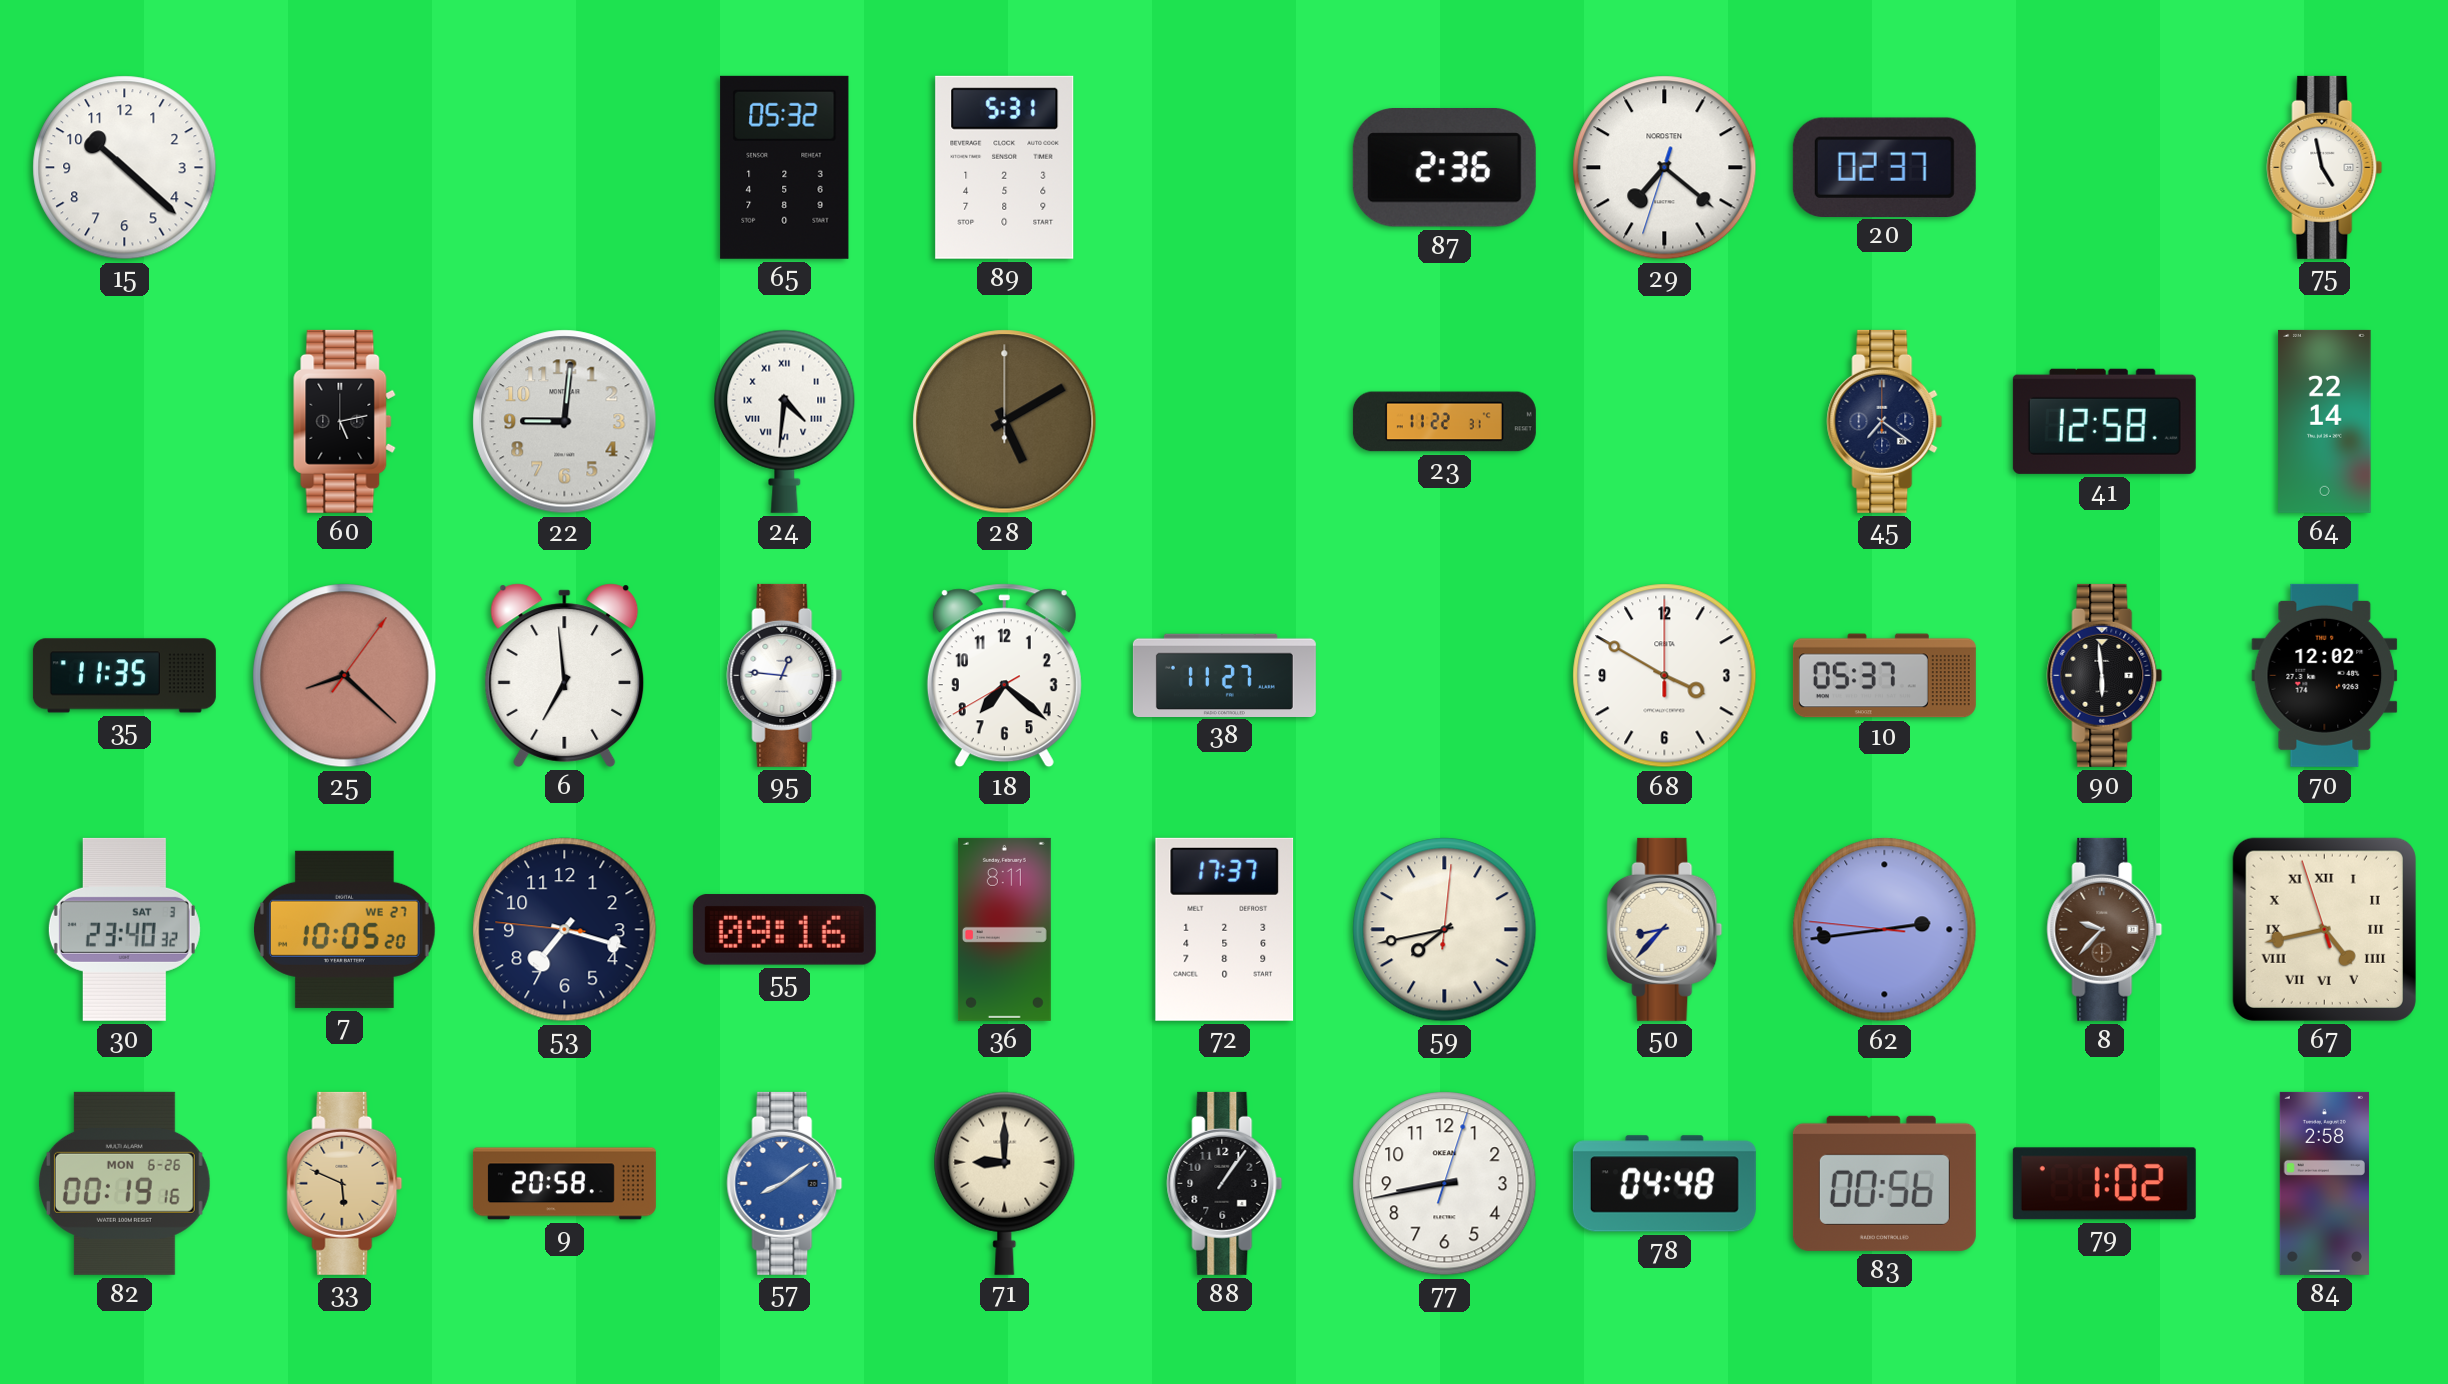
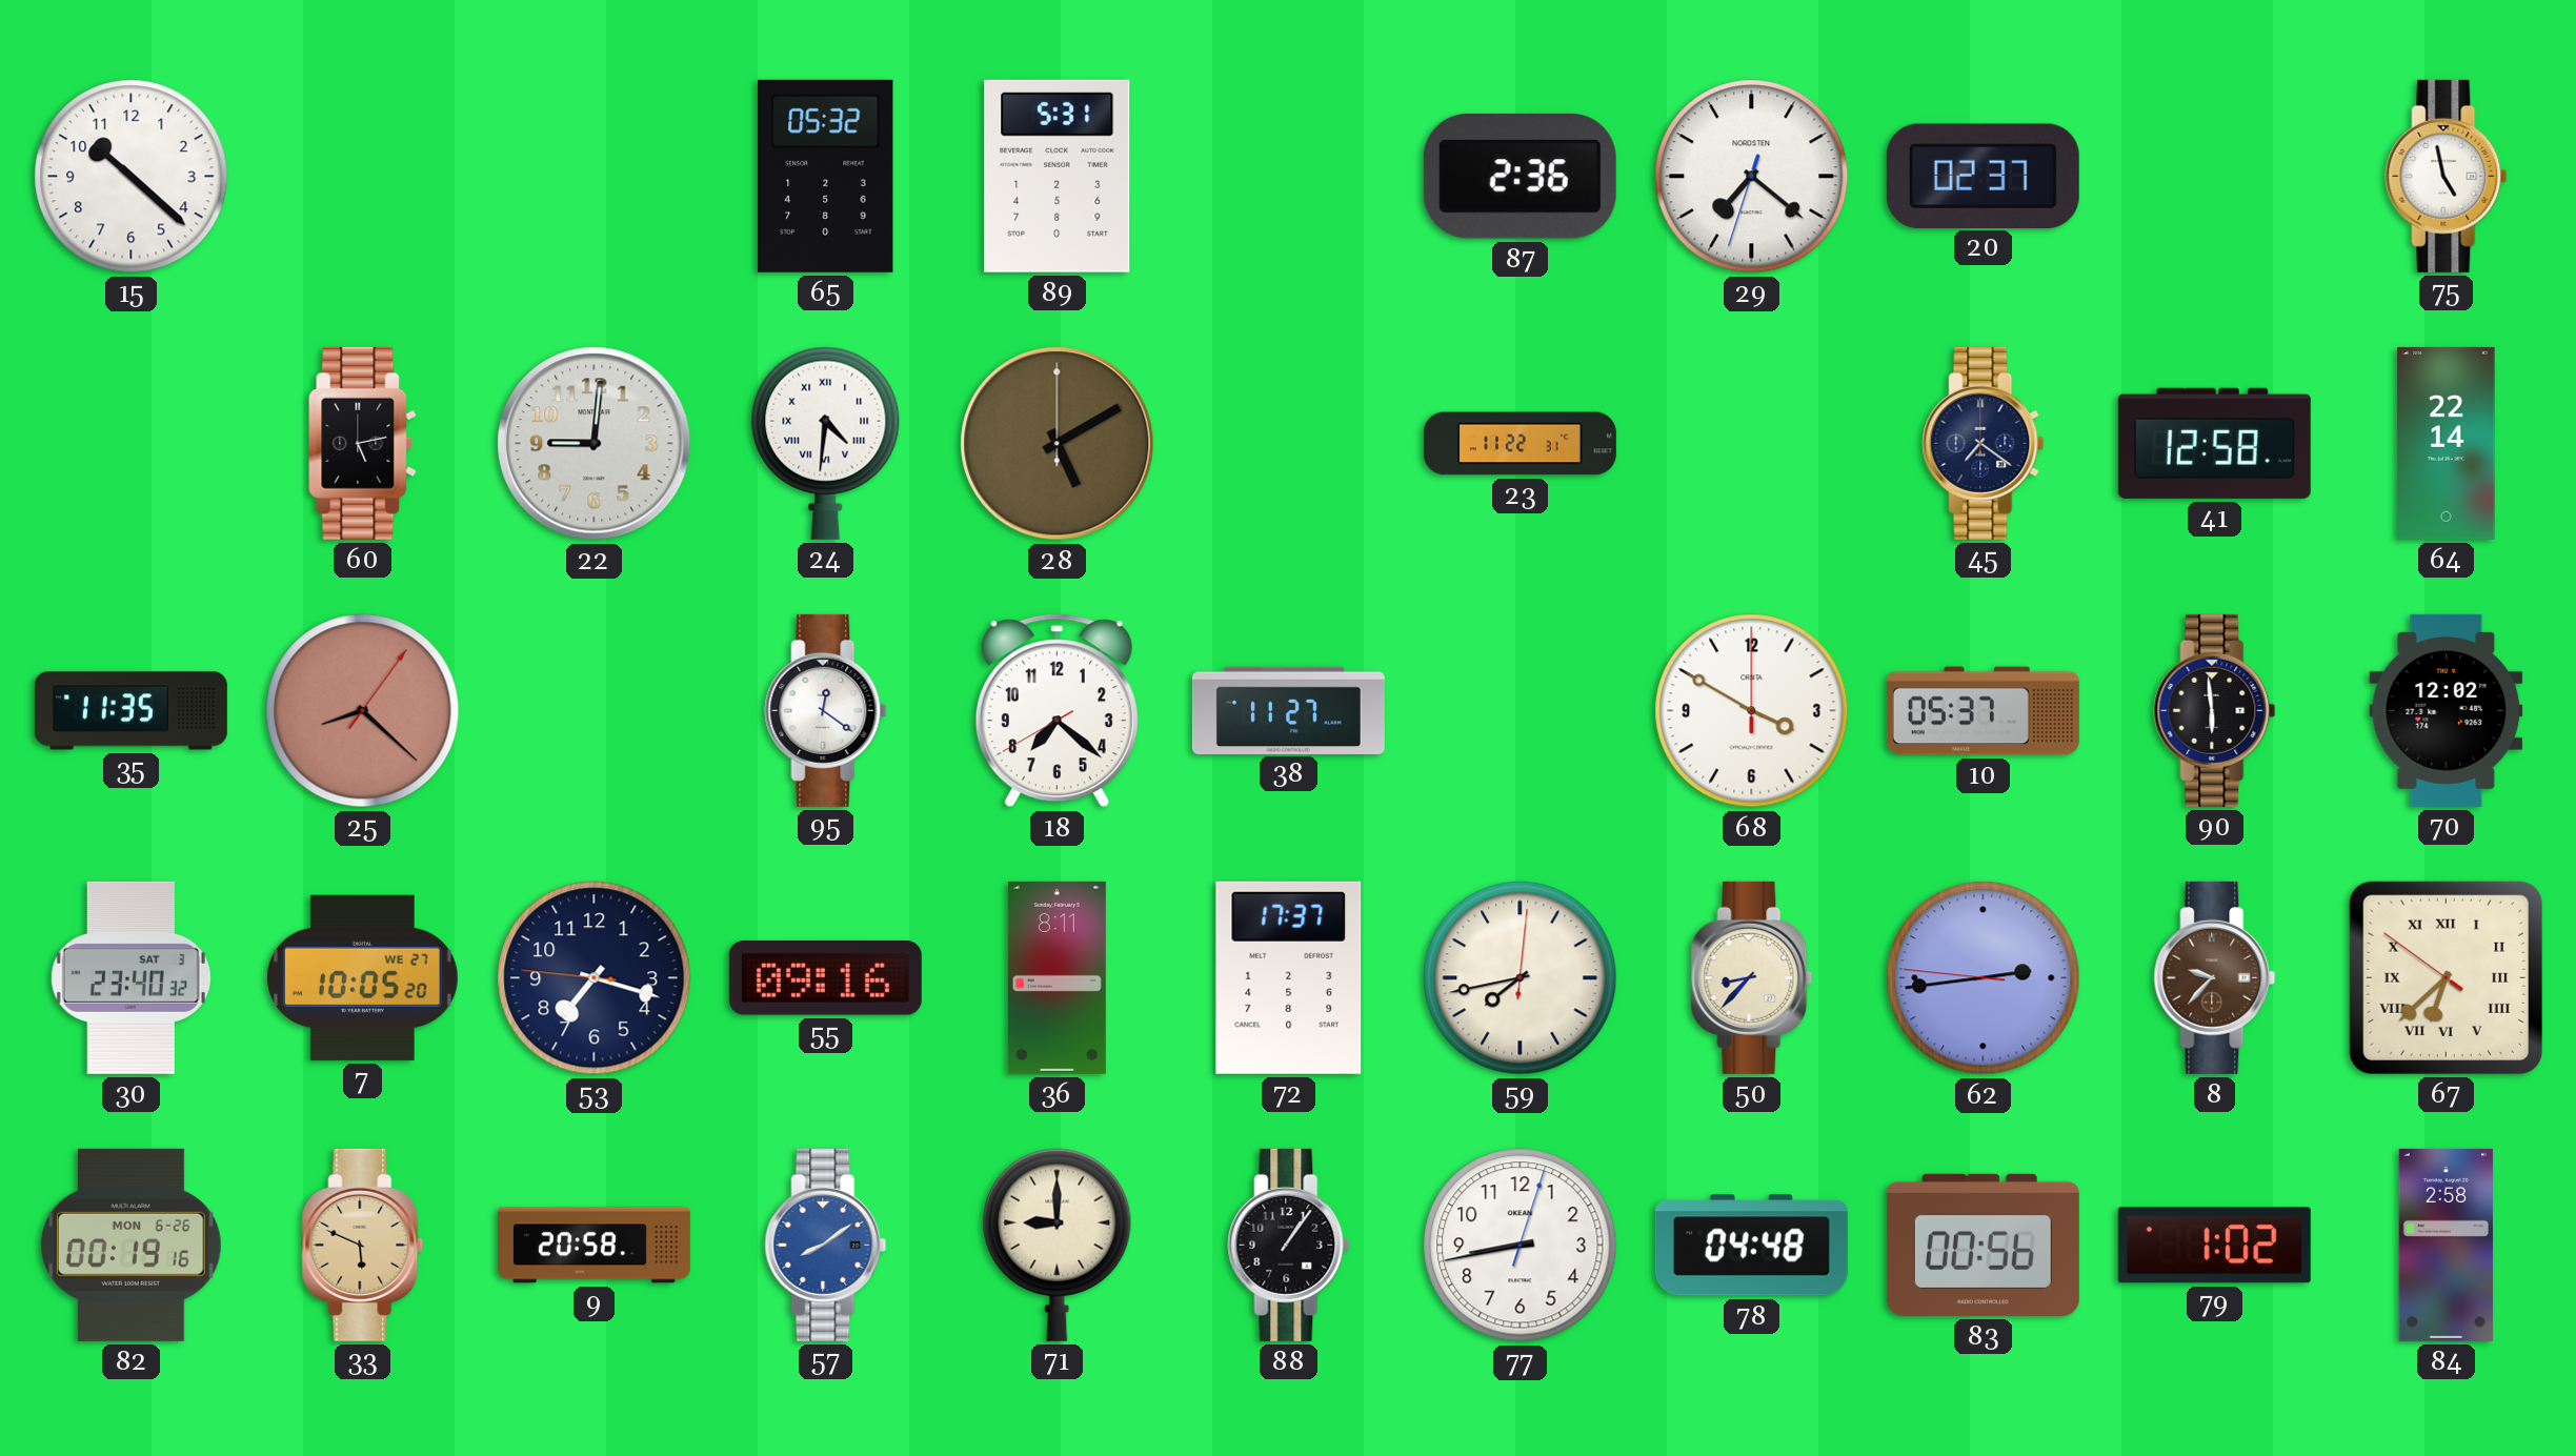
6: 6:59 -> none
95: 12:46 -> 12:21
67: 4:42 -> 6:37
